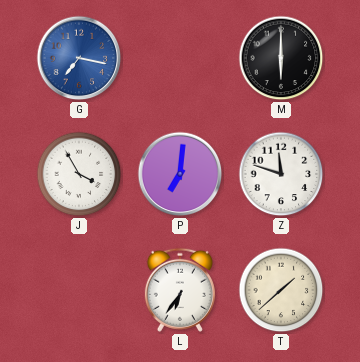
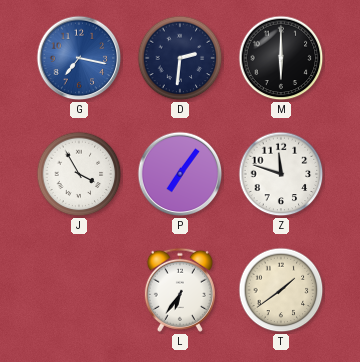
D: none -> 2:31
P: 7:01 -> 7:06
T: 1:38 -> 1:39
